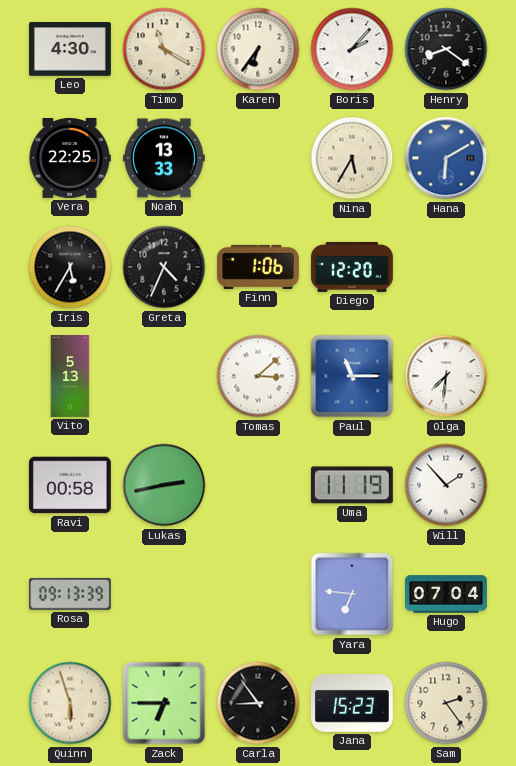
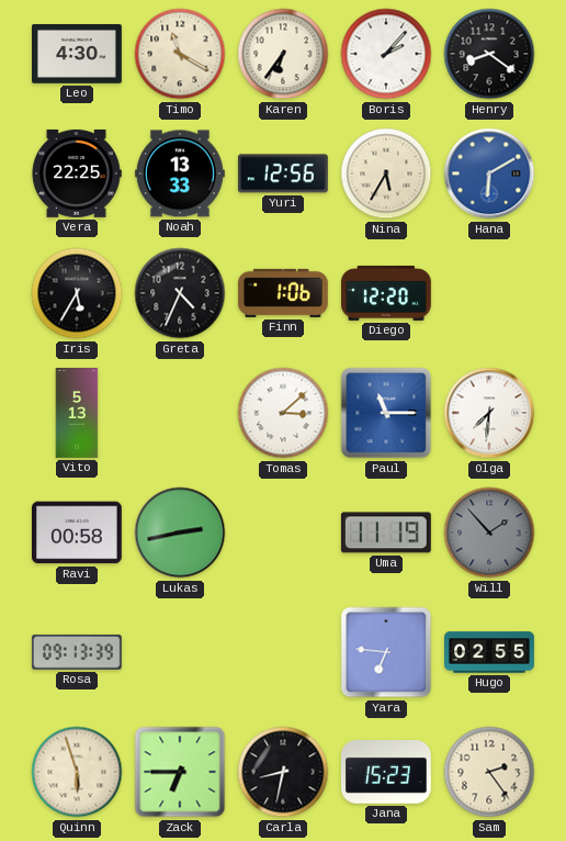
Yuri: none -> 12:56
Will dial: white -> grey
Hugo: 07:04 -> 02:55
Carla: 8:54 -> 8:32
